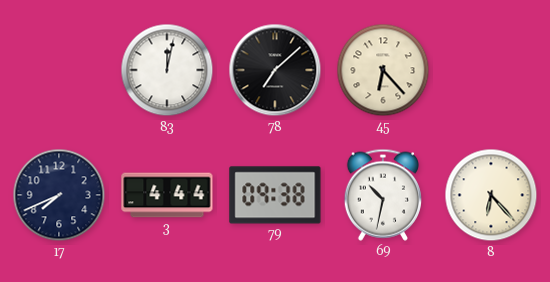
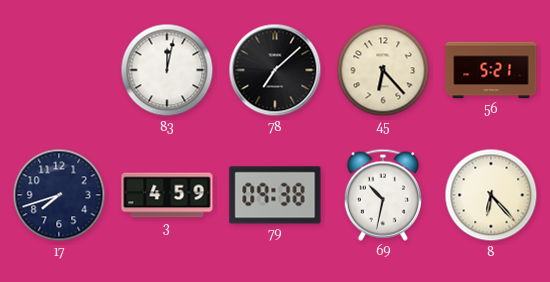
56: none -> 5:21
17: 7:41 -> 7:42
3: 4:44 -> 4:59
